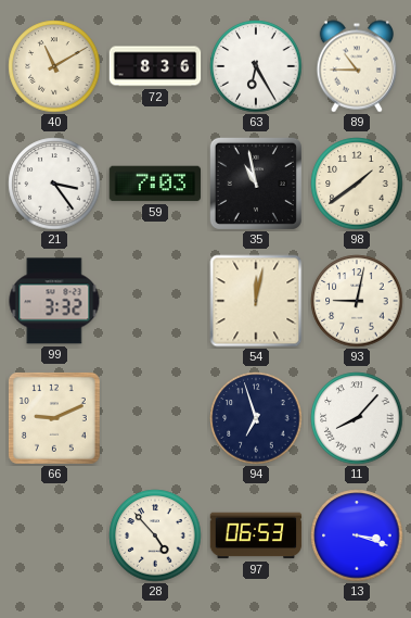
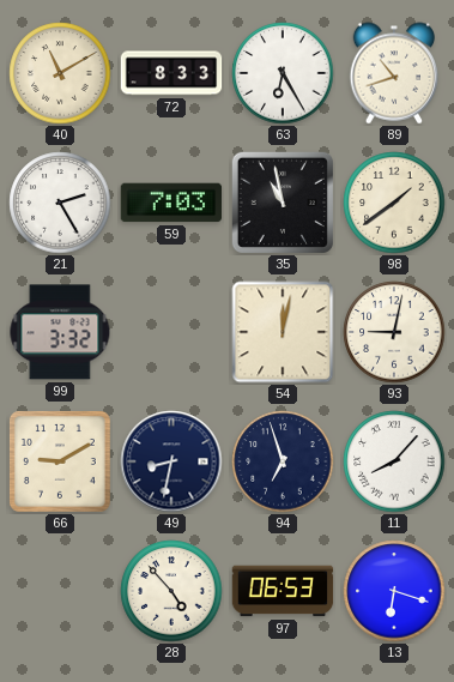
72: 8:36 -> 8:33
89: 10:45 -> 10:42
21: 3:24 -> 2:25
66: 9:11 -> 9:10
49: none -> 8:32
13: 3:18 -> 6:18
